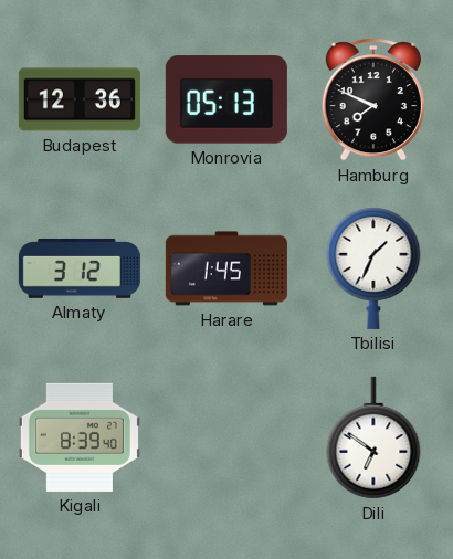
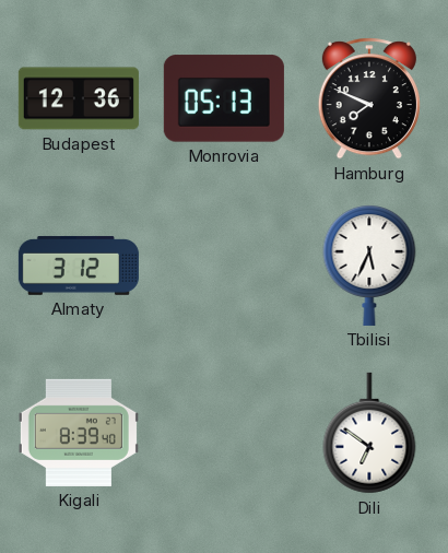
Harare: 1:45 -> none
Tbilisi: 1:34 -> 5:34
